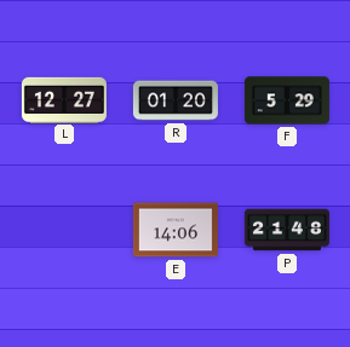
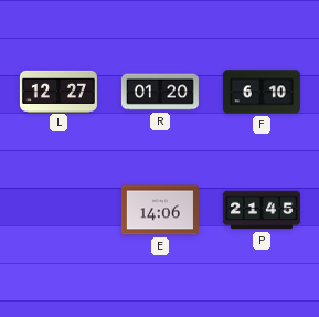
F: 5:29 -> 6:10
P: 21:48 -> 21:45
